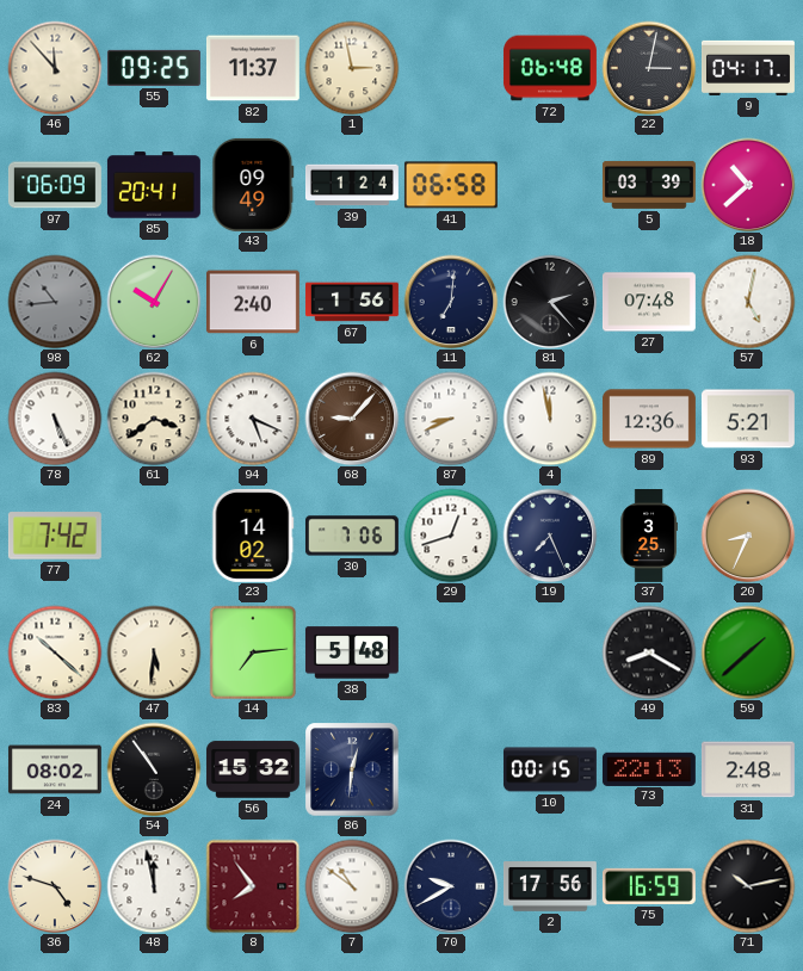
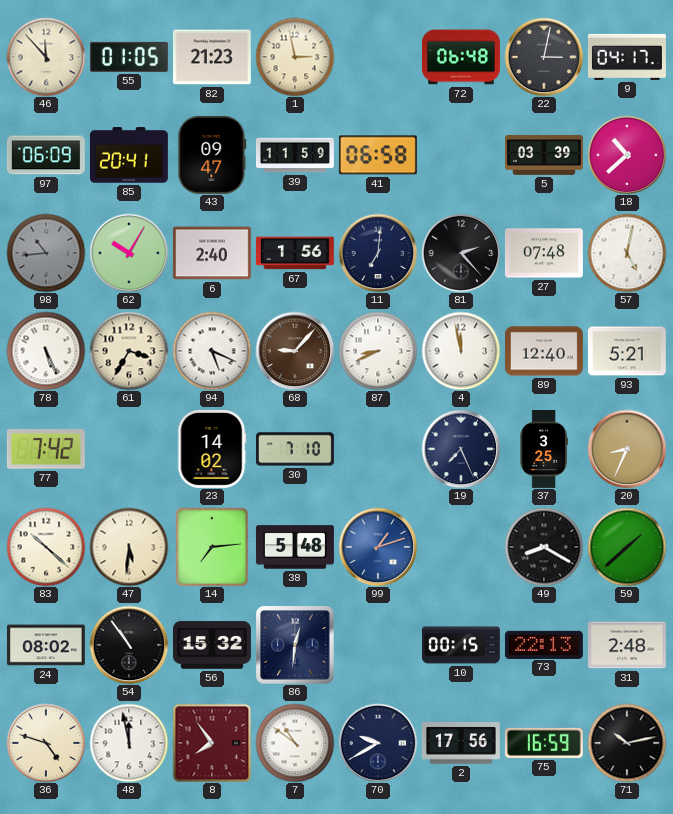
55: 09:25 -> 01:05
82: 11:37 -> 21:23
43: 09:49 -> 09:47
39: 1:24 -> 11:59
61: 3:39 -> 3:35
89: 12:36 -> 12:40
30: 7:06 -> 7:10
29: 12:42 -> none
99: none -> 1:12
